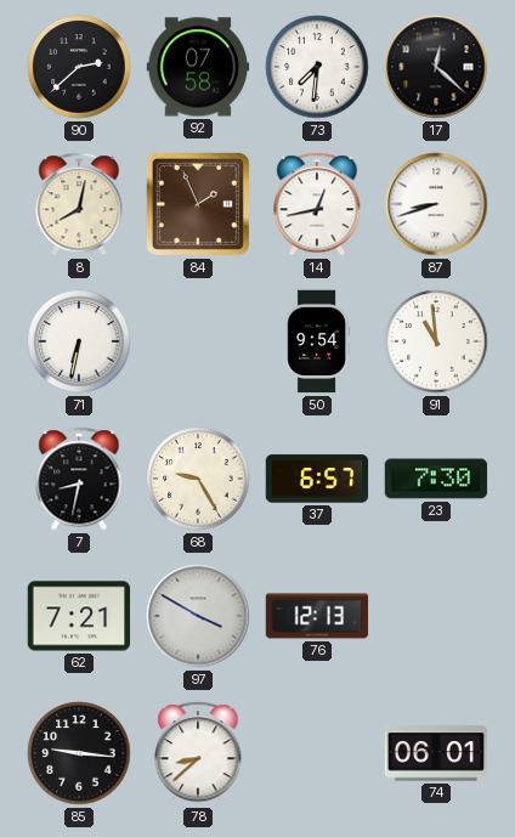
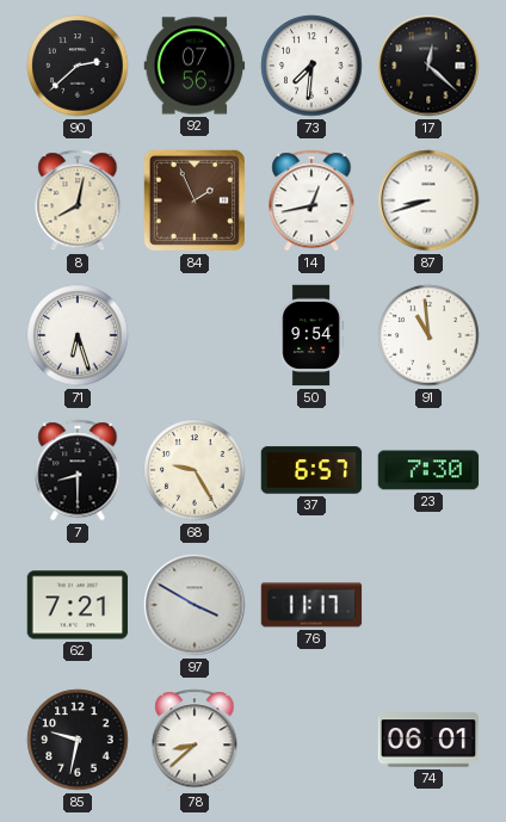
92: 07:58 -> 07:56
71: 6:32 -> 6:27
7: 8:32 -> 8:30
76: 12:13 -> 11:17
85: 9:16 -> 9:32
